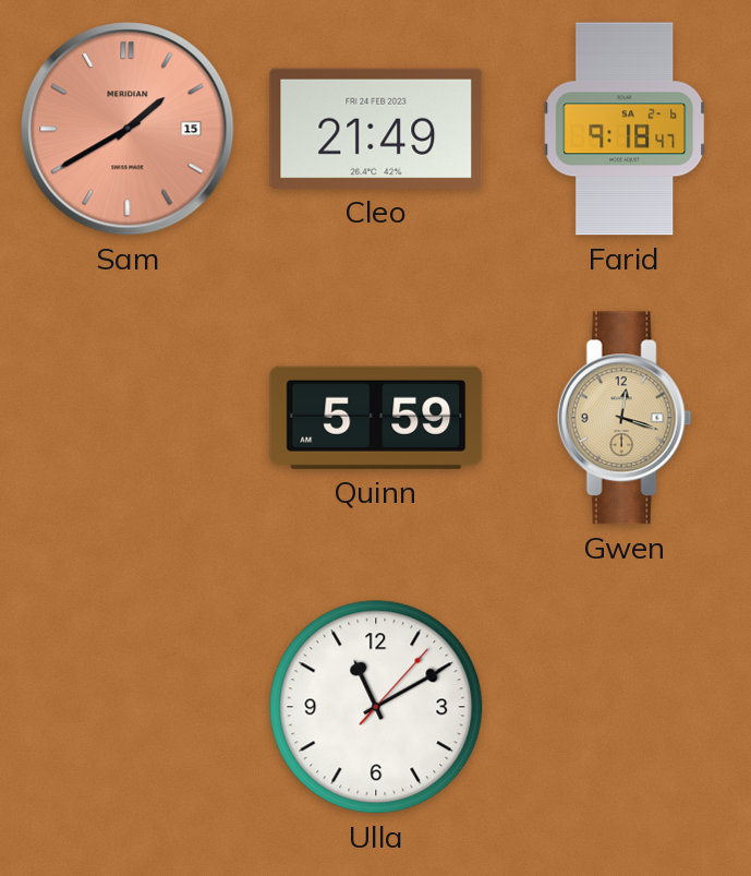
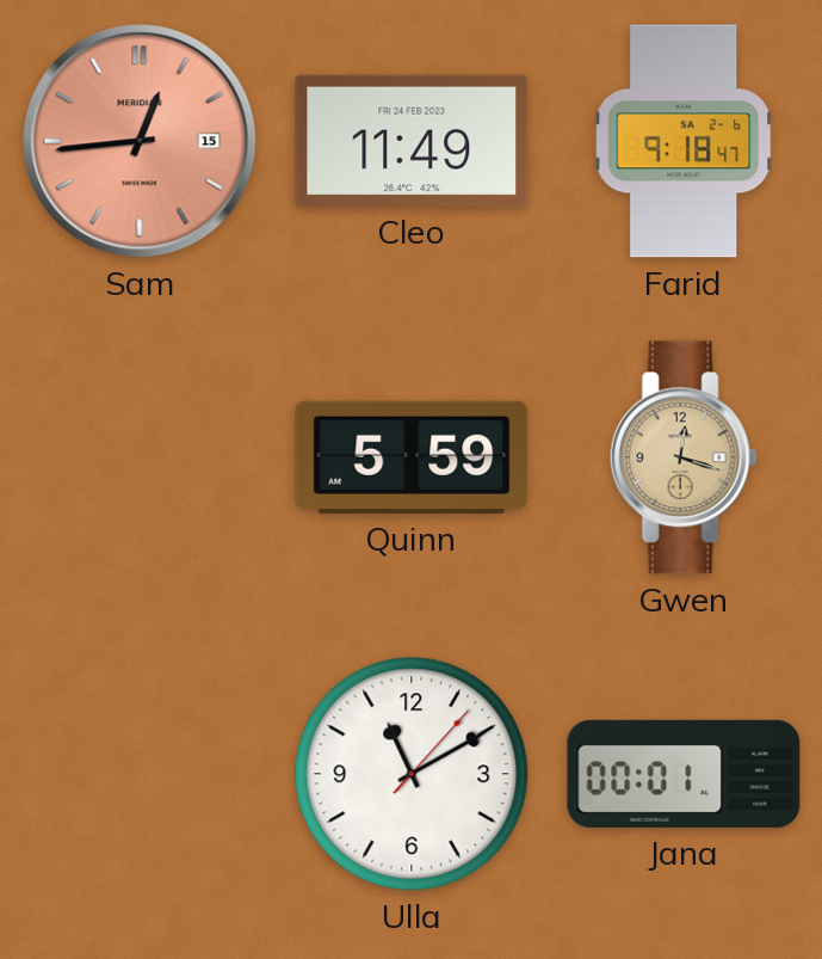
Sam: 1:40 -> 12:44
Cleo: 21:49 -> 11:49
Jana: none -> 00:01
